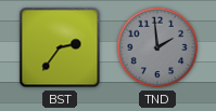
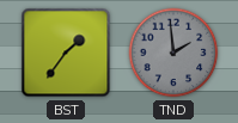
BST: 2:36 -> 1:36
